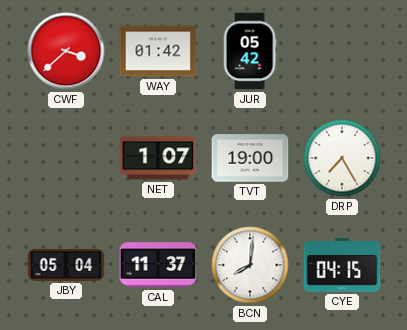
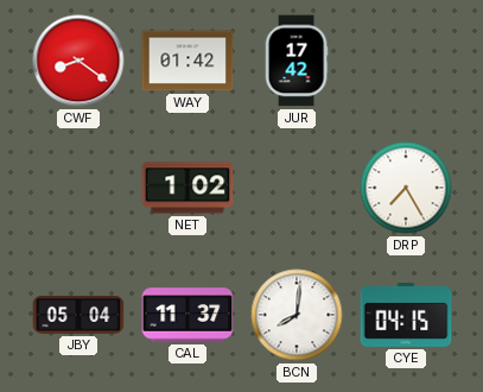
CWF: 3:38 -> 8:21
JUR: 05:42 -> 17:42
NET: 1:07 -> 1:02
TVT: 19:00 -> none
